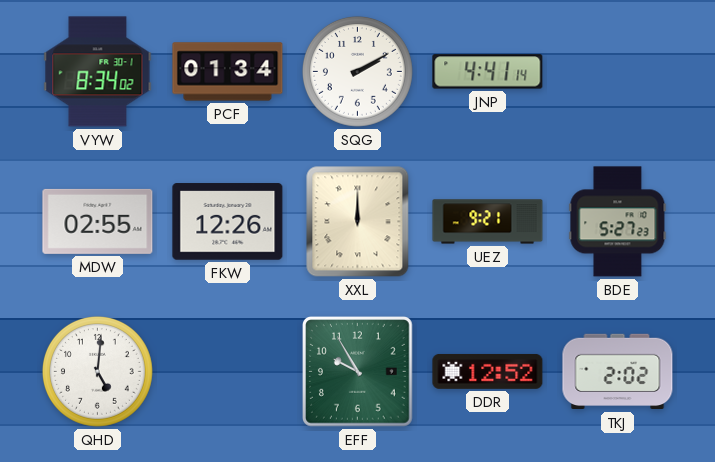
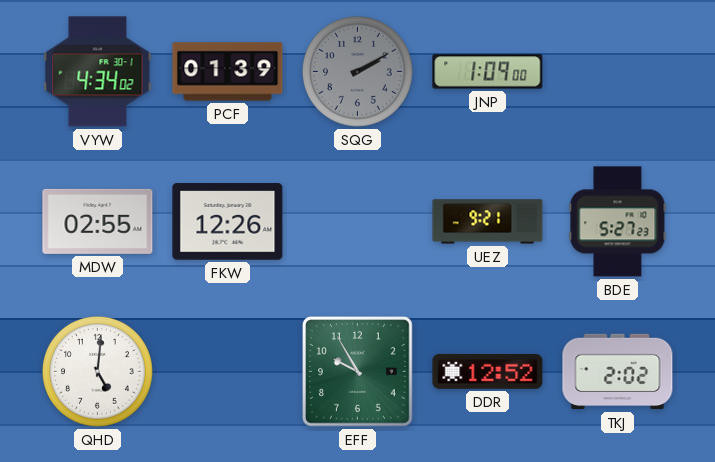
VYW: 8:34 -> 4:34
PCF: 01:34 -> 01:39
SQG dial: white -> grey
JNP: 4:41 -> 1:09
XXL: 12:00 -> none
